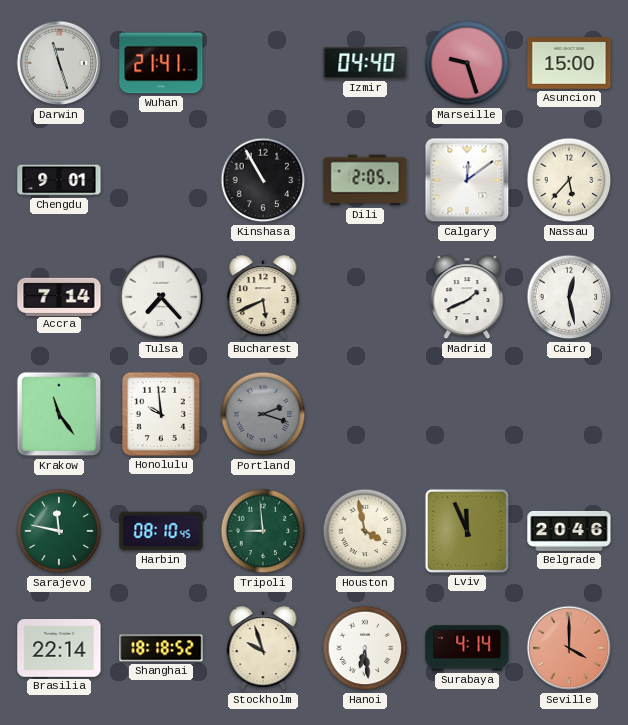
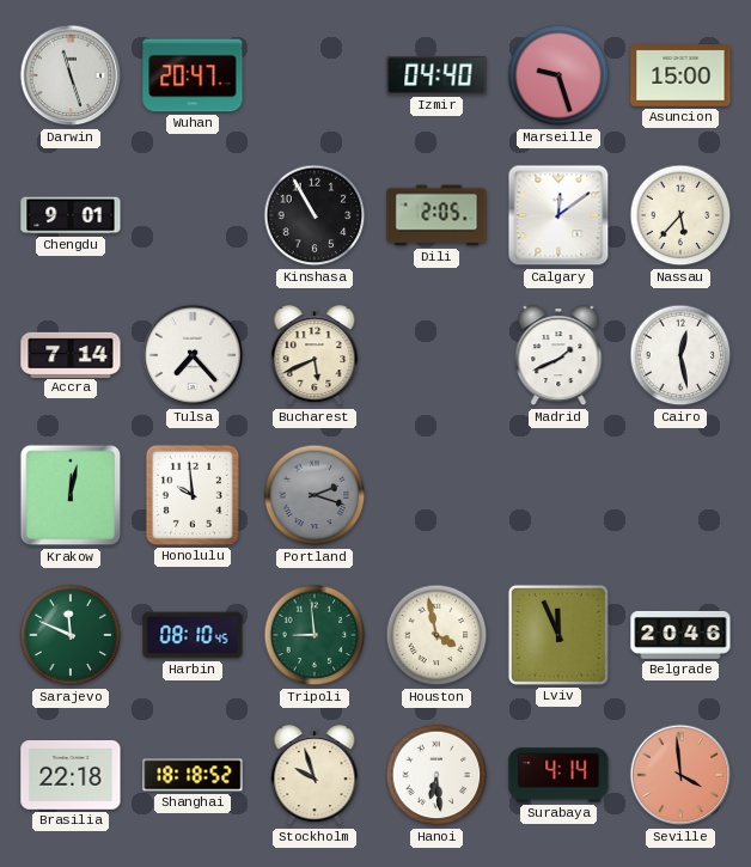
Wuhan: 21:41 -> 20:47
Krakow: 11:24 -> 12:02
Sarajevo: 11:47 -> 11:49
Brasilia: 22:14 -> 22:18
Seville: 4:00 -> 3:59
